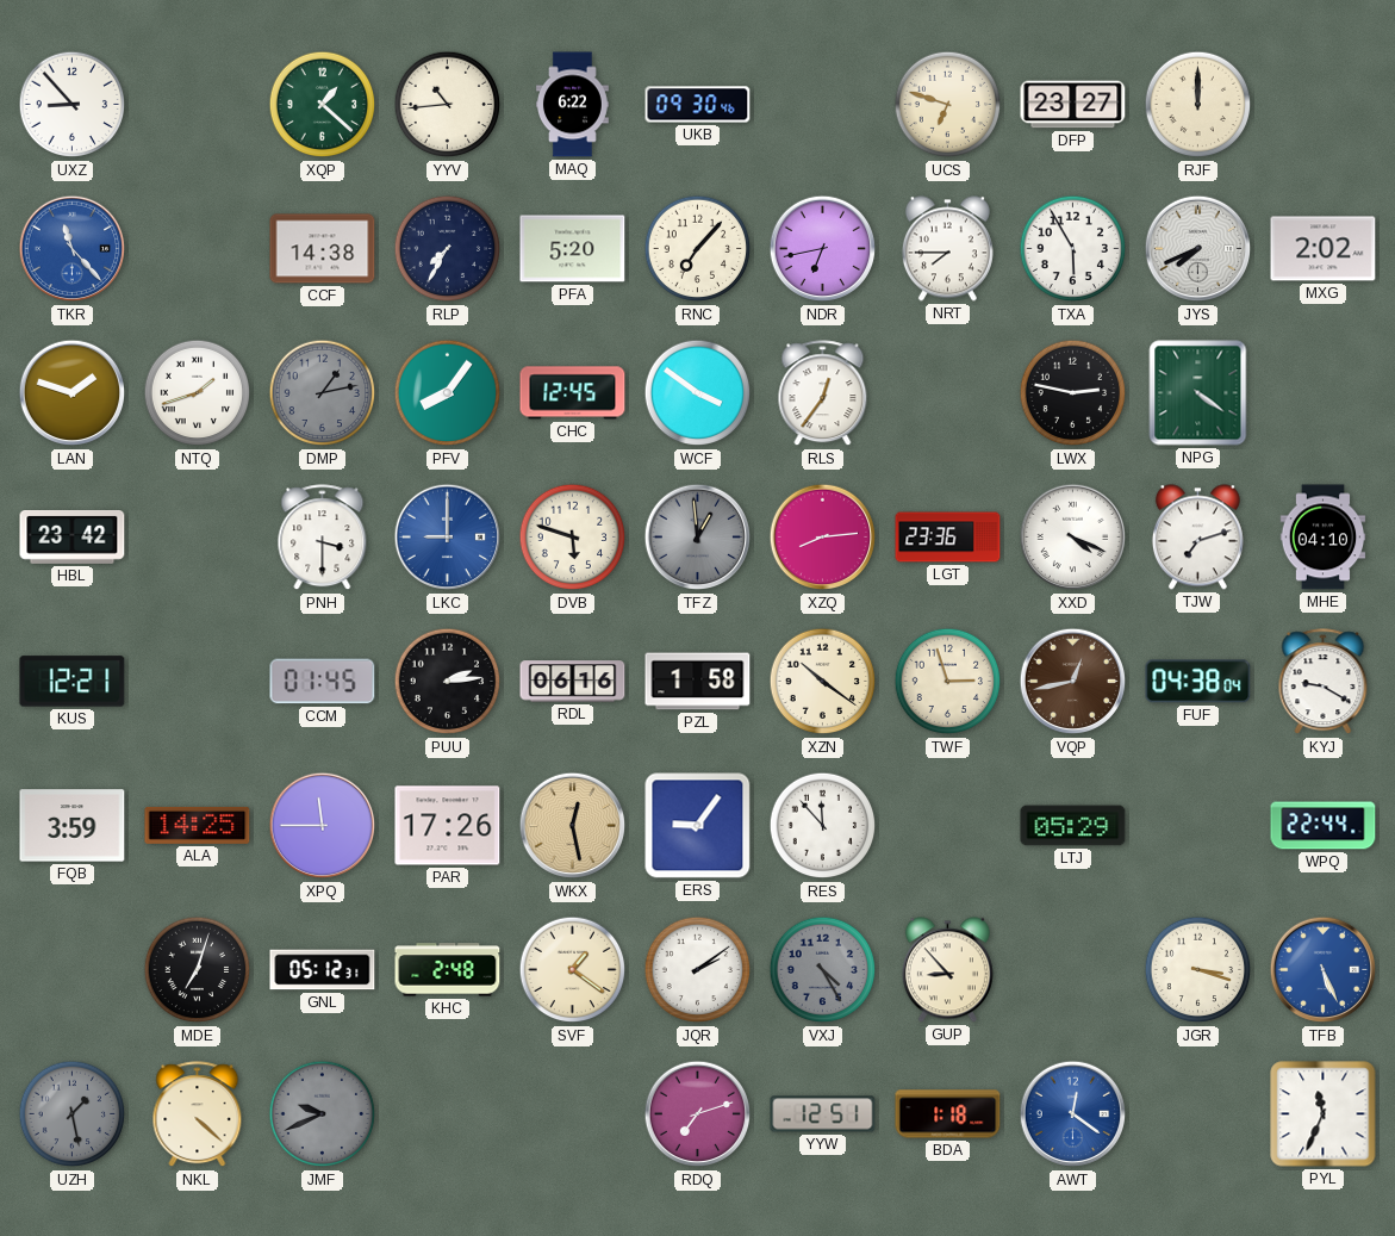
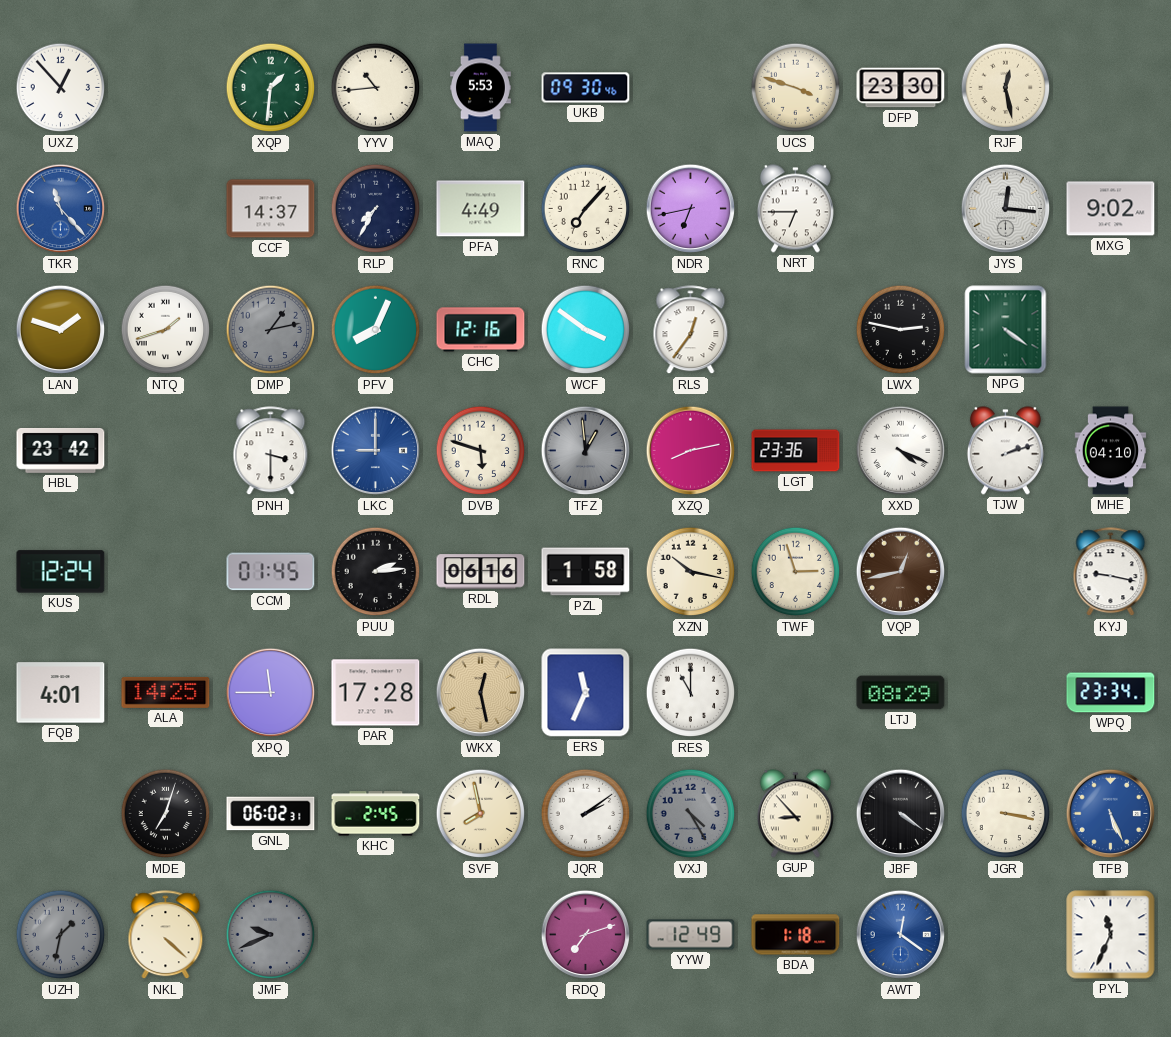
UXZ: 8:53 -> 12:53
XQP: 1:22 -> 1:31
MAQ: 6:22 -> 5:53
UCS: 6:48 -> 3:48
DFP: 23:27 -> 23:30
RJF: 12:00 -> 12:28
CCF: 14:38 -> 14:37
PFA: 5:20 -> 4:49
NRT: 7:45 -> 6:45
TXA: 5:55 -> none
JYS: 7:41 -> 12:16
MXG: 2:02 -> 9:02
PFV: 8:06 -> 8:04
CHC: 12:45 -> 12:16
XZQ: 8:14 -> 8:13
TJW: 7:12 -> 2:12
KUS: 12:21 -> 12:24
XZN: 10:21 -> 10:17
FUF: 04:38 -> none
KYJ: 9:20 -> 9:17
FQB: 3:59 -> 4:01
PAR: 17:26 -> 17:28
ERS: 9:06 -> 11:34
RES: 11:53 -> 11:00
LTJ: 05:29 -> 08:29
WPQ: 22:44 -> 23:34
GNL: 05:12 -> 06:02
KHC: 2:48 -> 2:45
SVF: 1:21 -> 7:58
JBF: none -> 4:21
JGR: 3:18 -> 3:17
UZH: 1:28 -> 1:32
YYW: 12:51 -> 12:49
